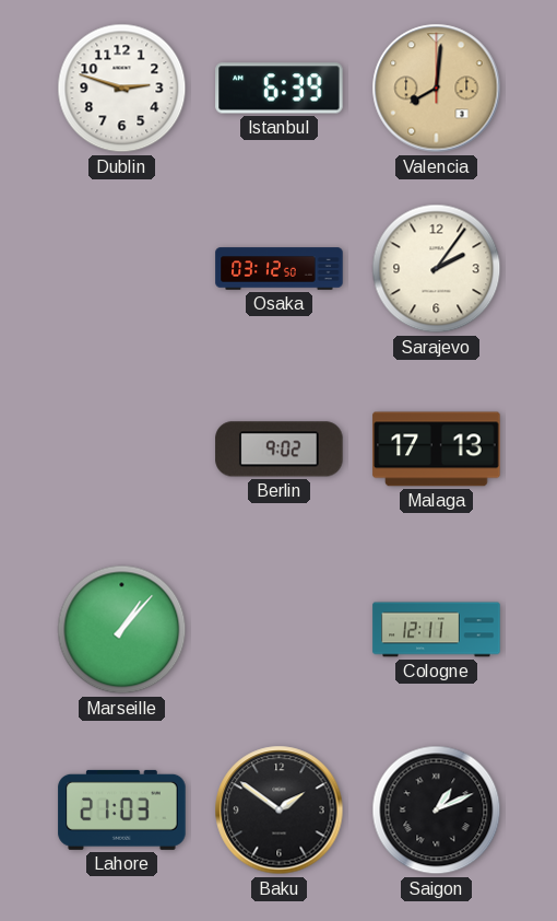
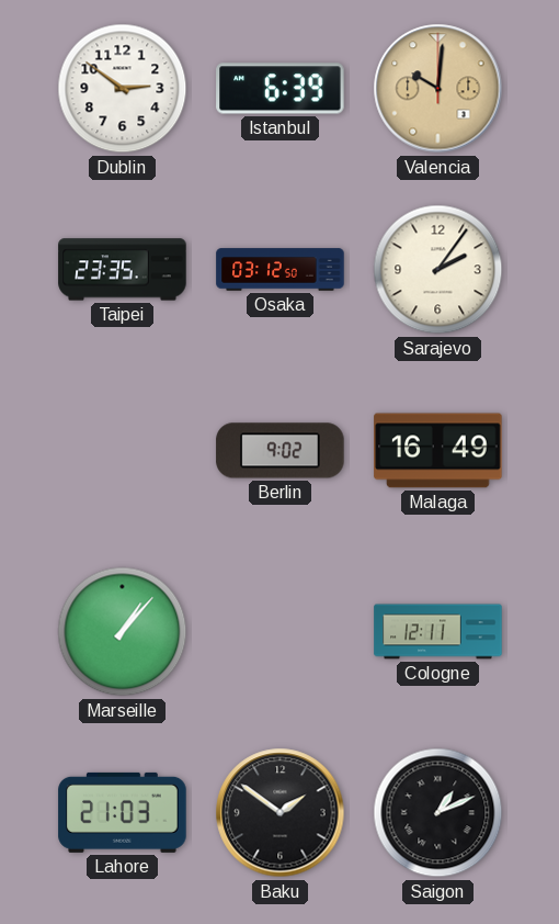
Dublin: 2:48 -> 2:51
Valencia: 8:01 -> 10:01
Taipei: none -> 23:35
Malaga: 17:13 -> 16:49
